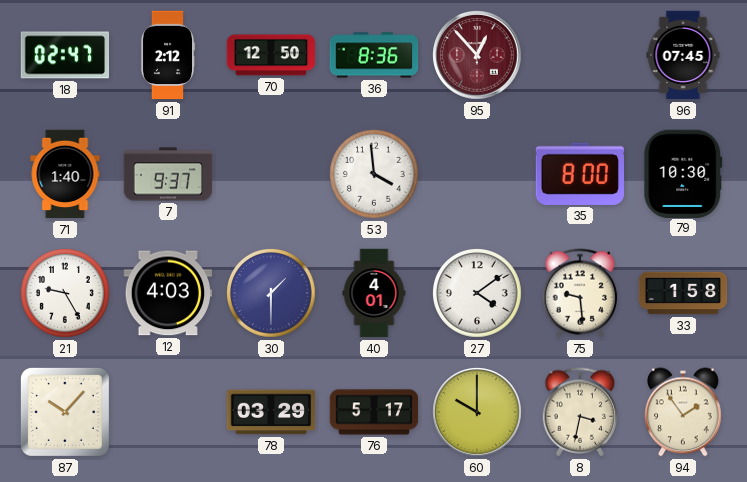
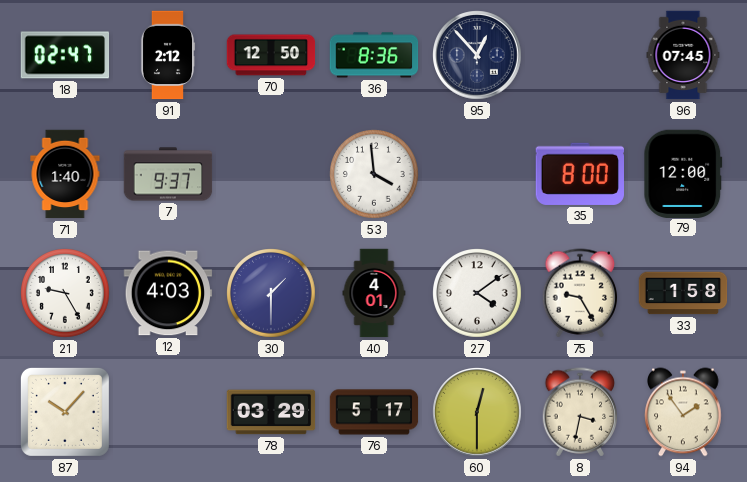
95 dial: burgundy -> navy
79: 10:30 -> 12:00
75: 9:29 -> 9:25
60: 10:00 -> 12:30
